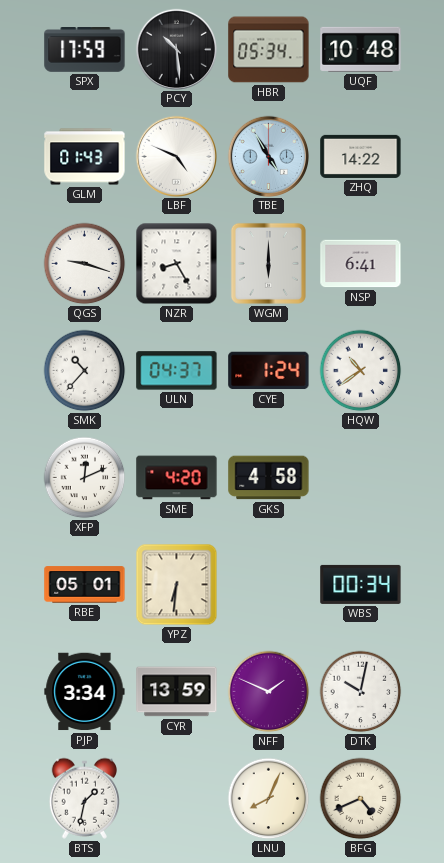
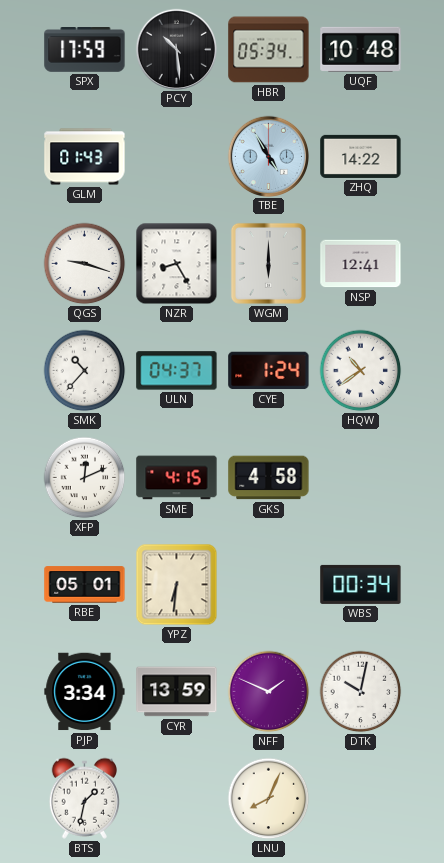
LBF: 4:49 -> none
NSP: 6:41 -> 12:41
SME: 4:20 -> 4:15
BFG: 4:41 -> none
